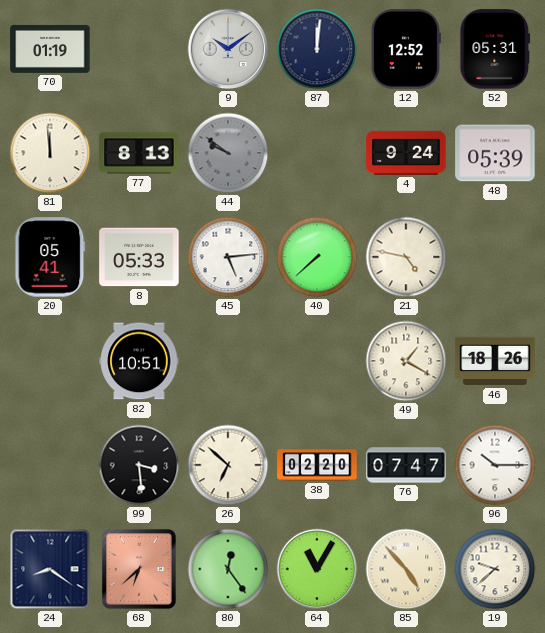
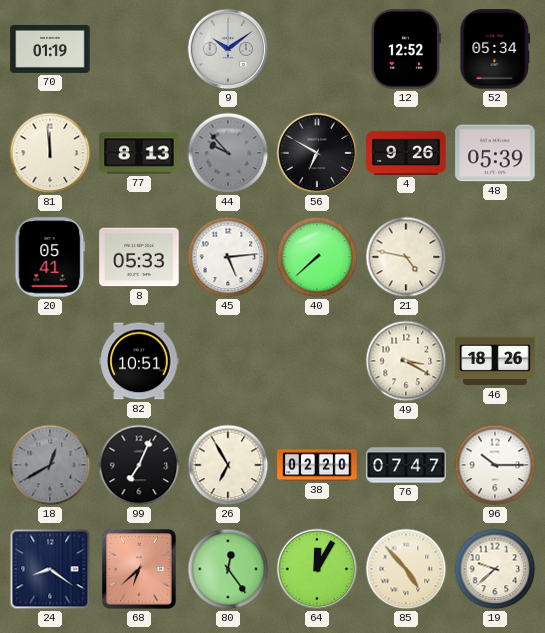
87: 12:01 -> none
52: 05:31 -> 05:34
44: 9:51 -> 9:53
56: none -> 6:50
4: 9:24 -> 9:26
49: 1:20 -> 3:20
18: none -> 12:40
99: 3:29 -> 7:04
26: 6:52 -> 6:55
64: 11:05 -> 12:05
